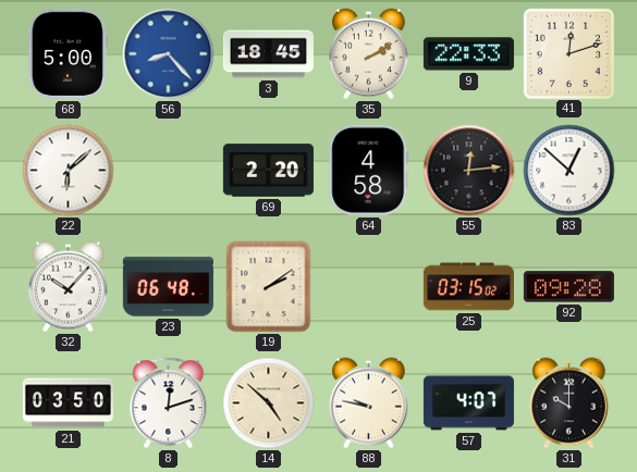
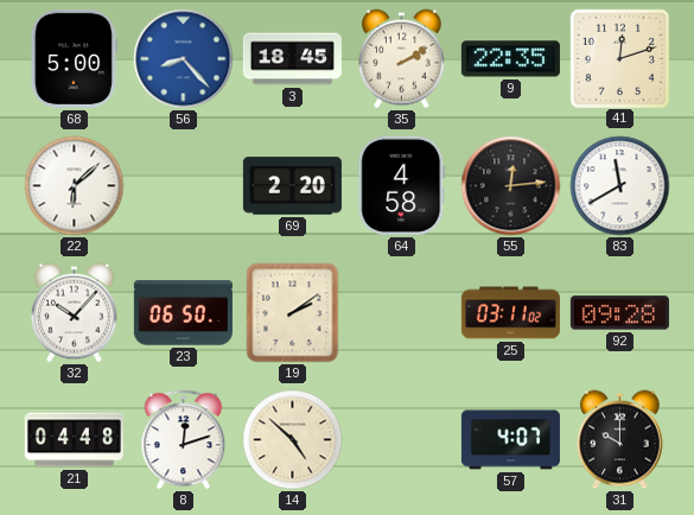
9: 22:33 -> 22:35
83: 12:52 -> 11:40
23: 06:48 -> 06:50
25: 03:15 -> 03:11
21: 03:50 -> 04:48
88: 9:47 -> none
